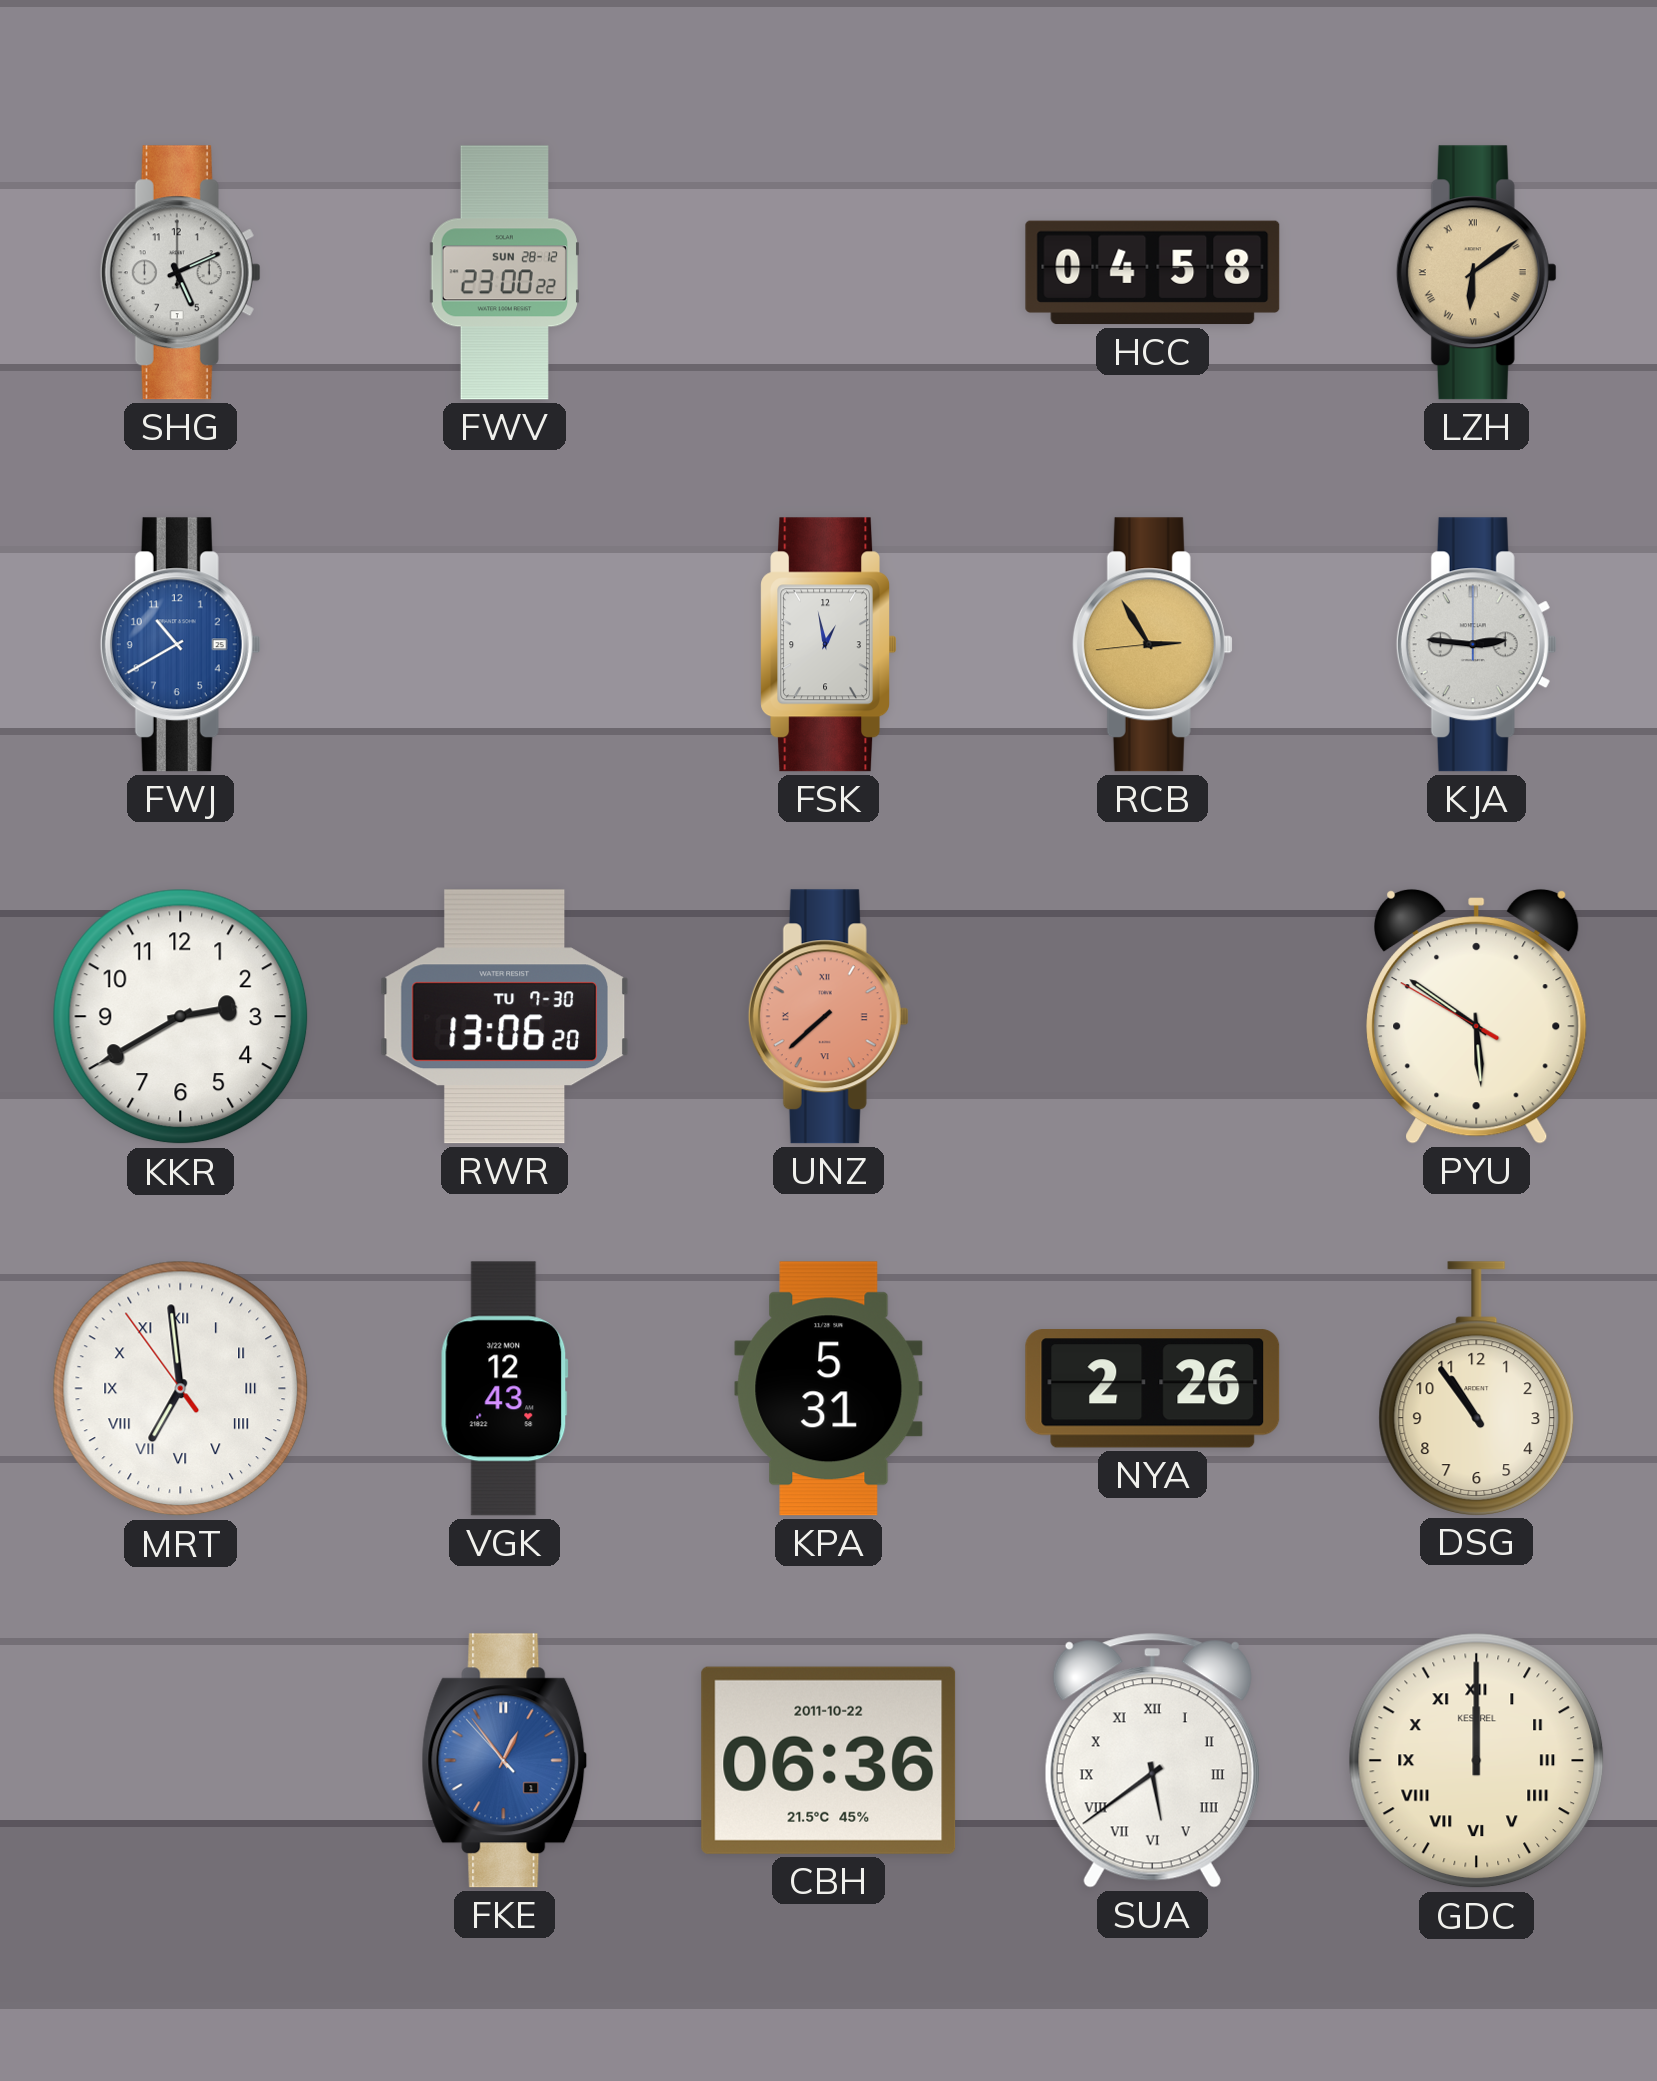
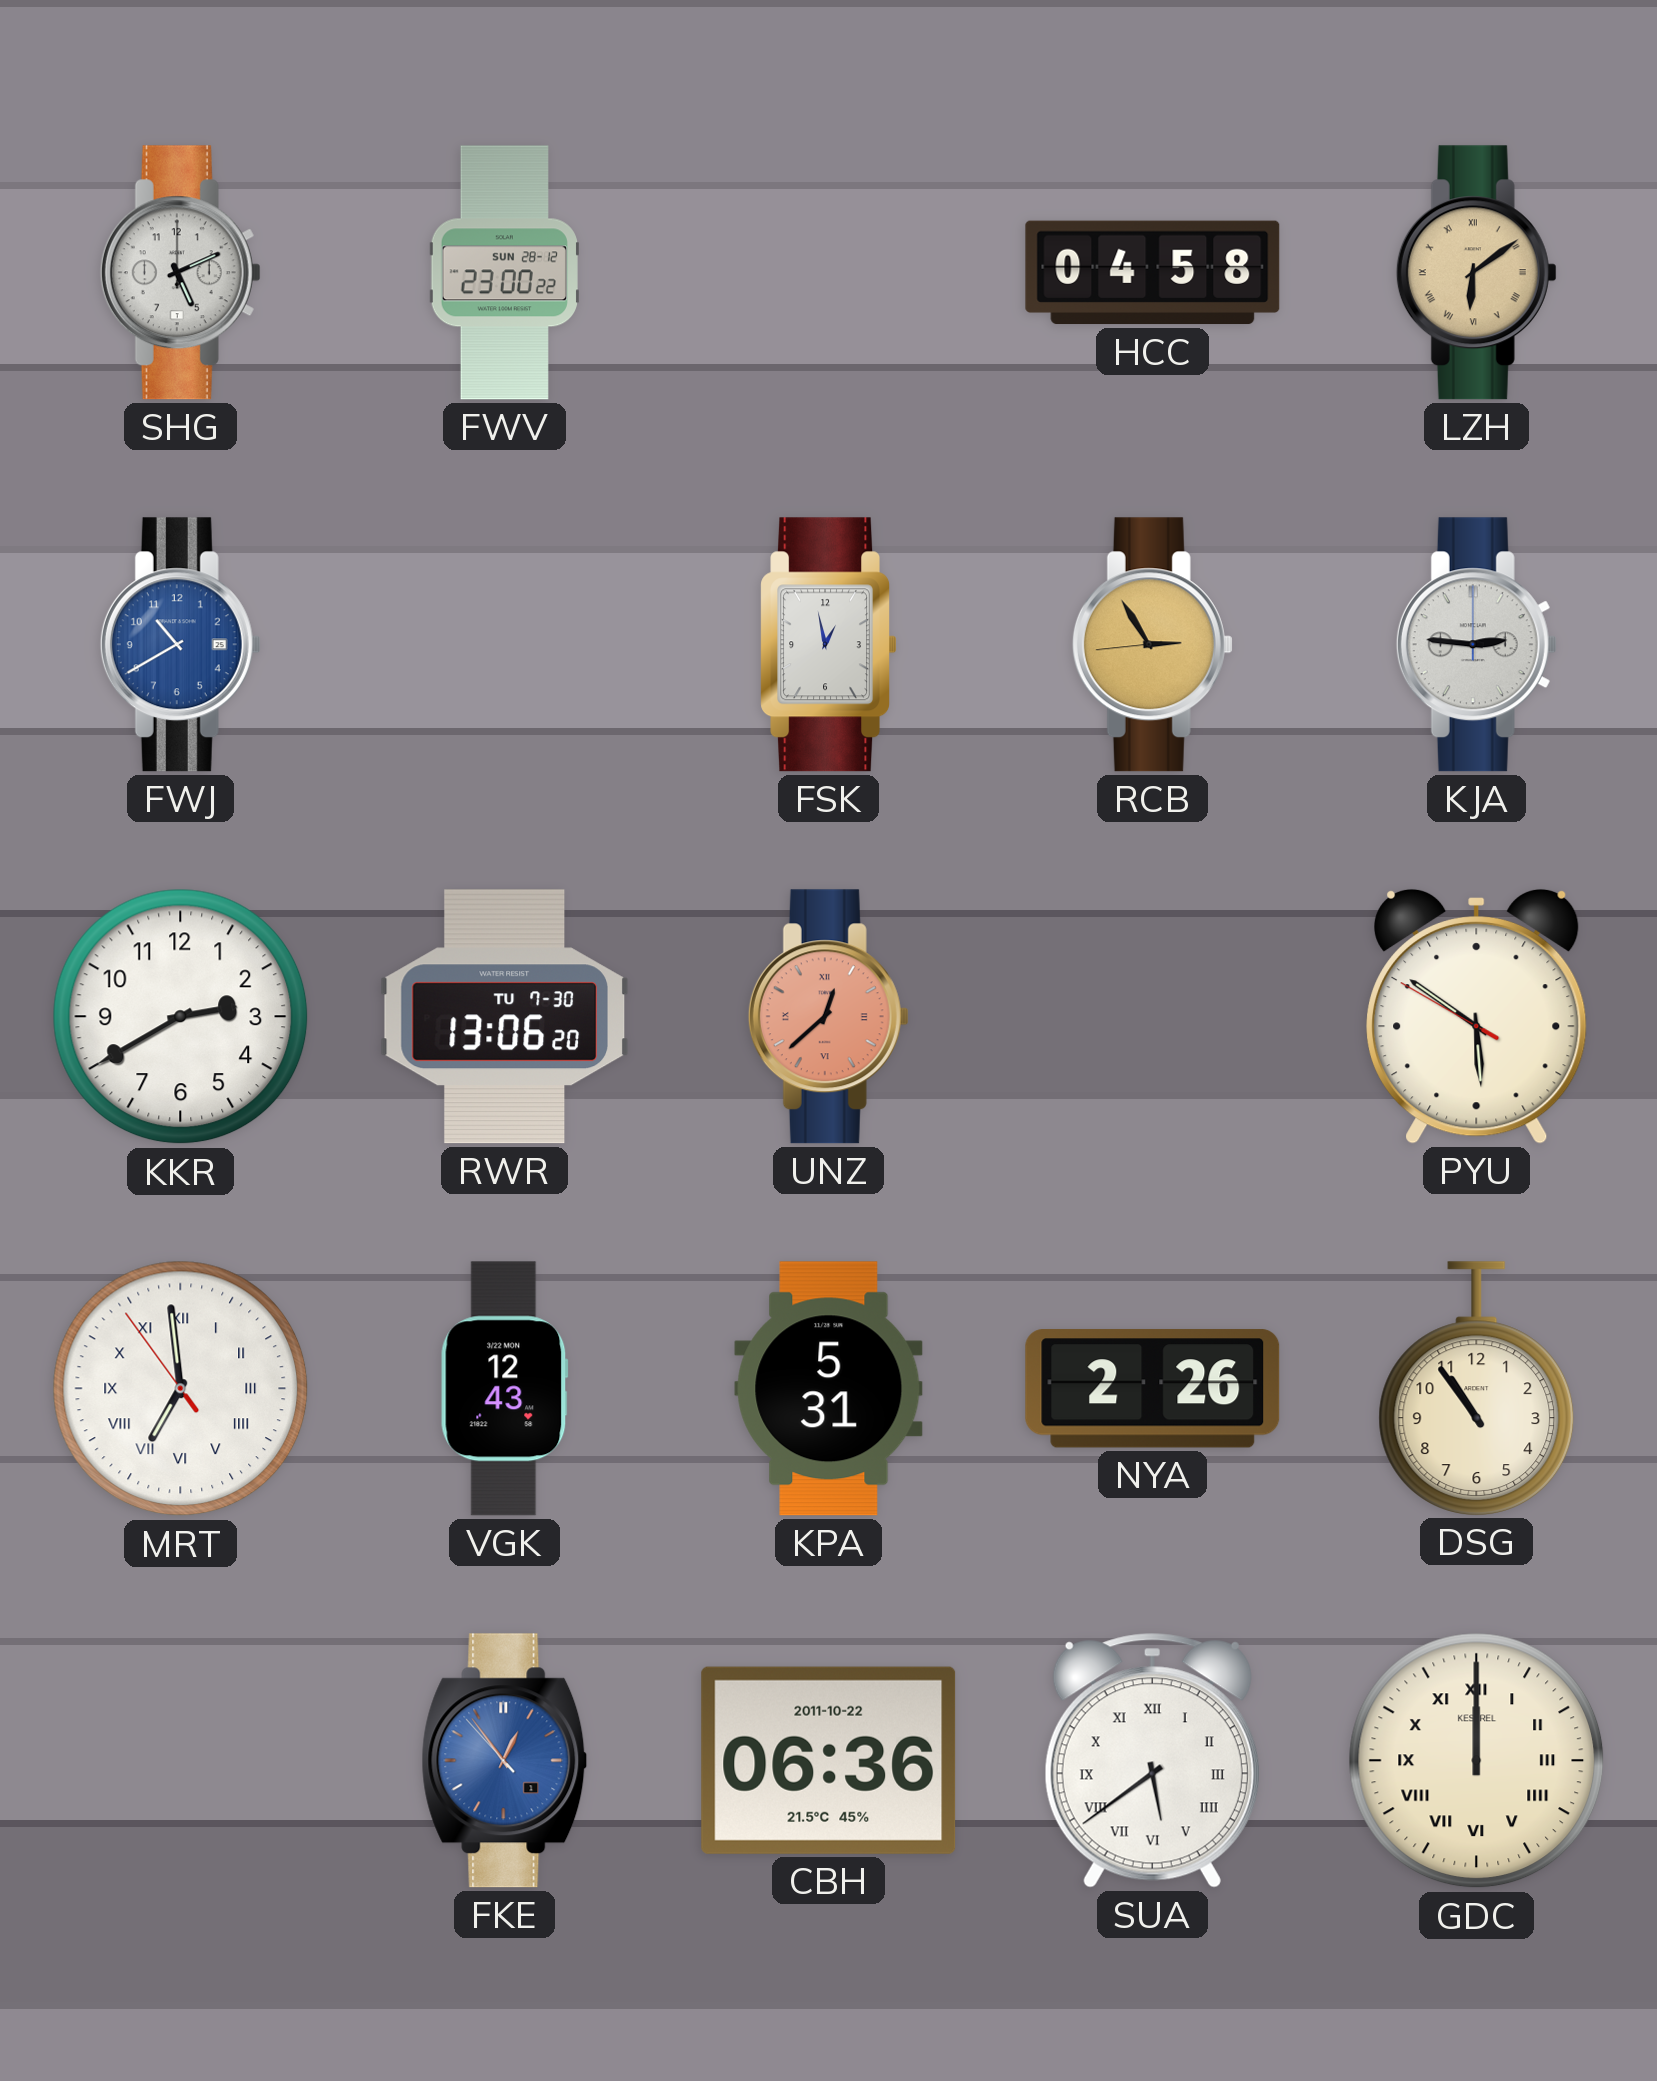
UNZ: 7:38 -> 12:38
